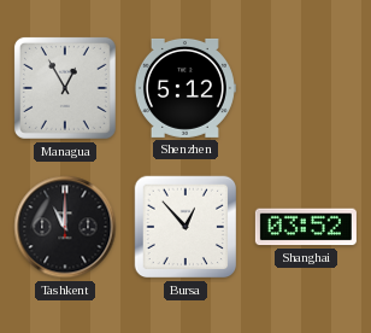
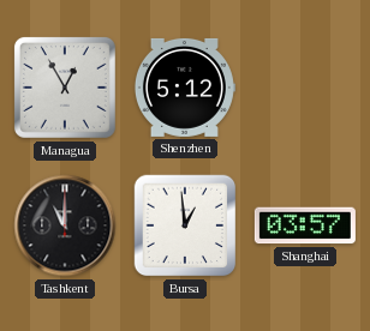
Bursa: 12:53 -> 12:59
Shanghai: 03:52 -> 03:57
